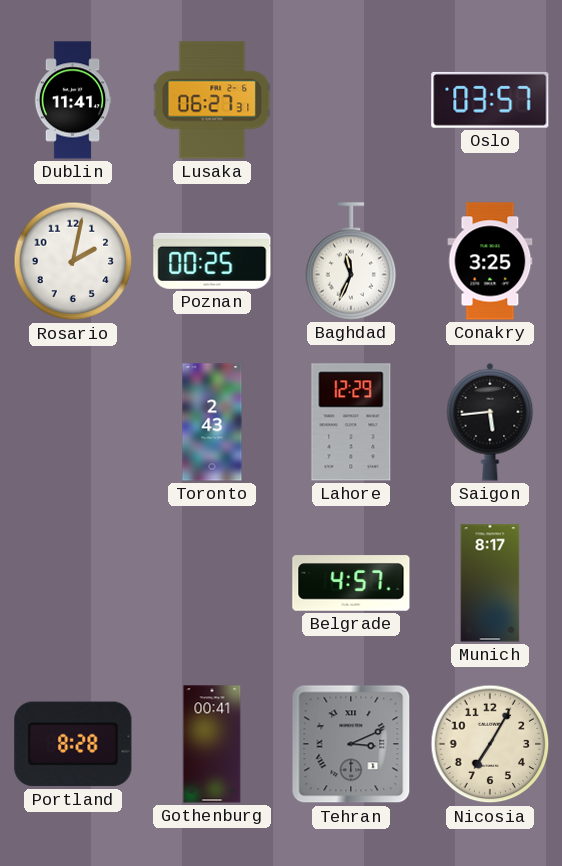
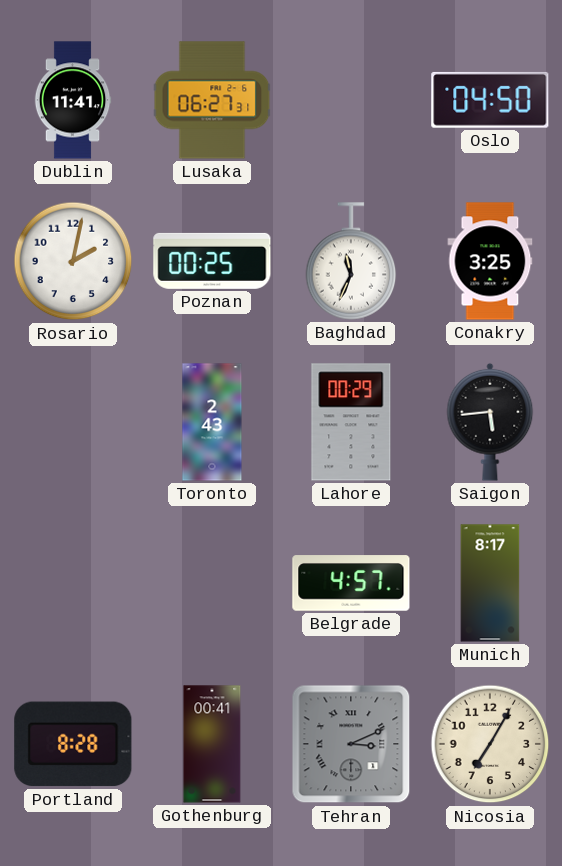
Oslo: 03:57 -> 04:50
Lahore: 12:29 -> 00:29
